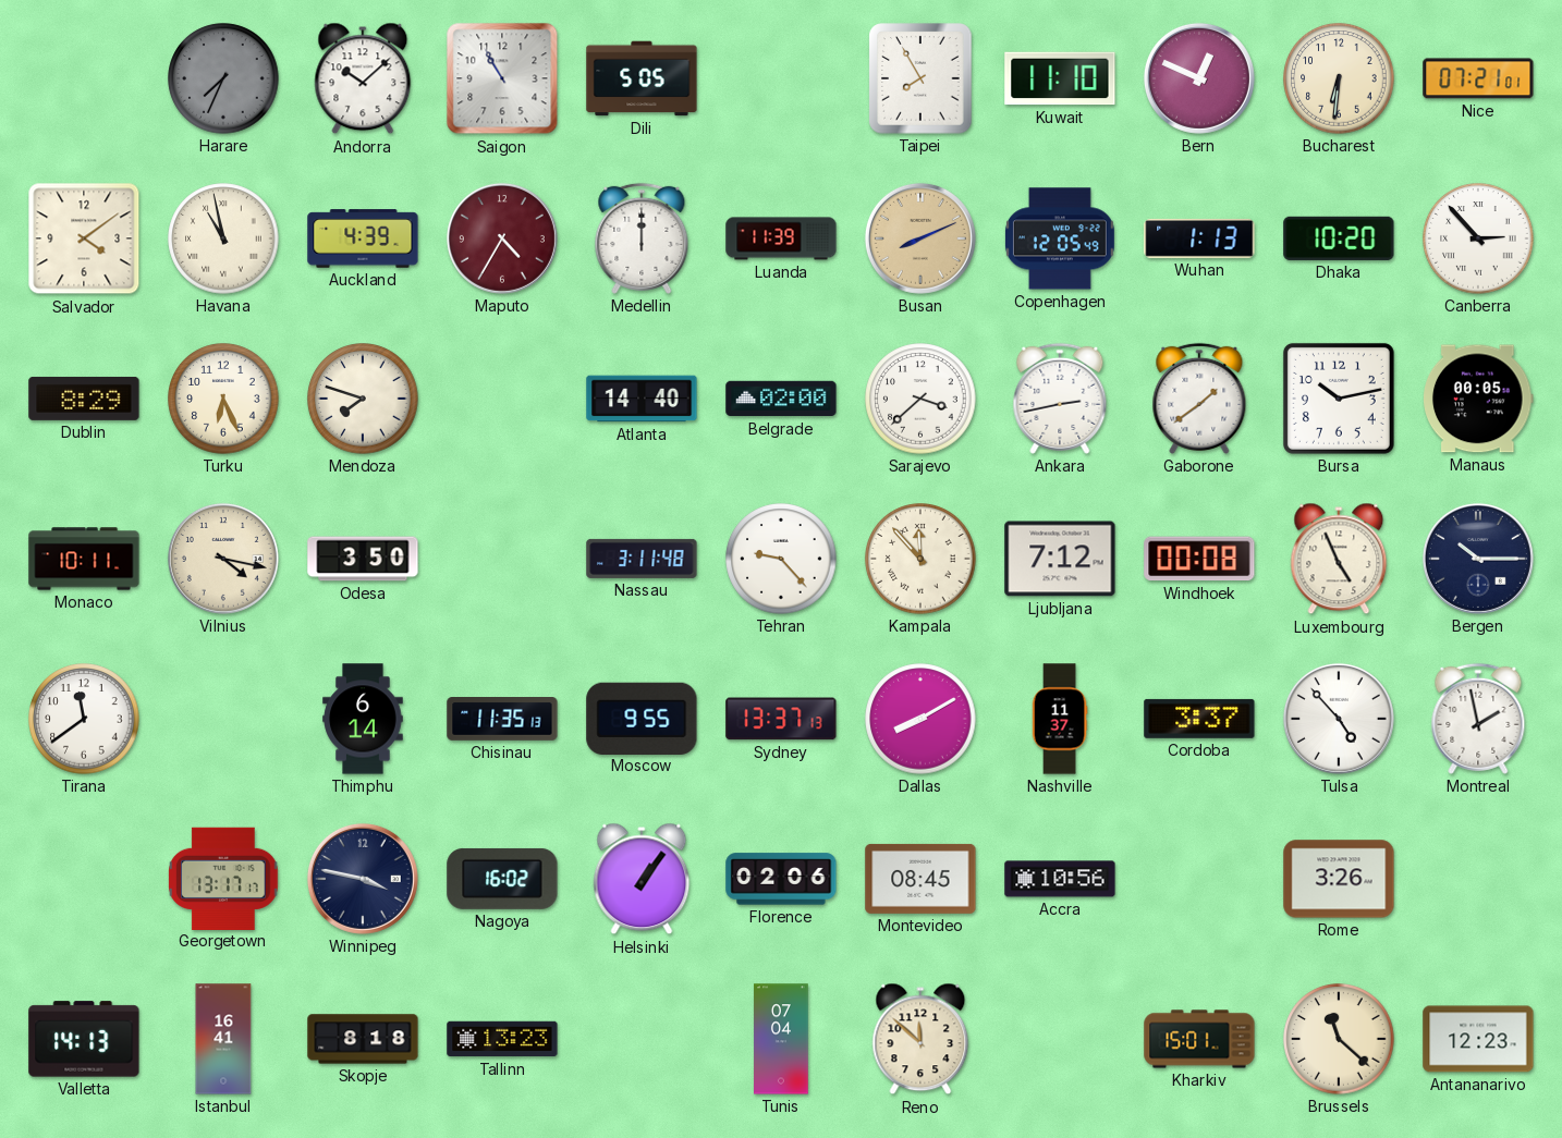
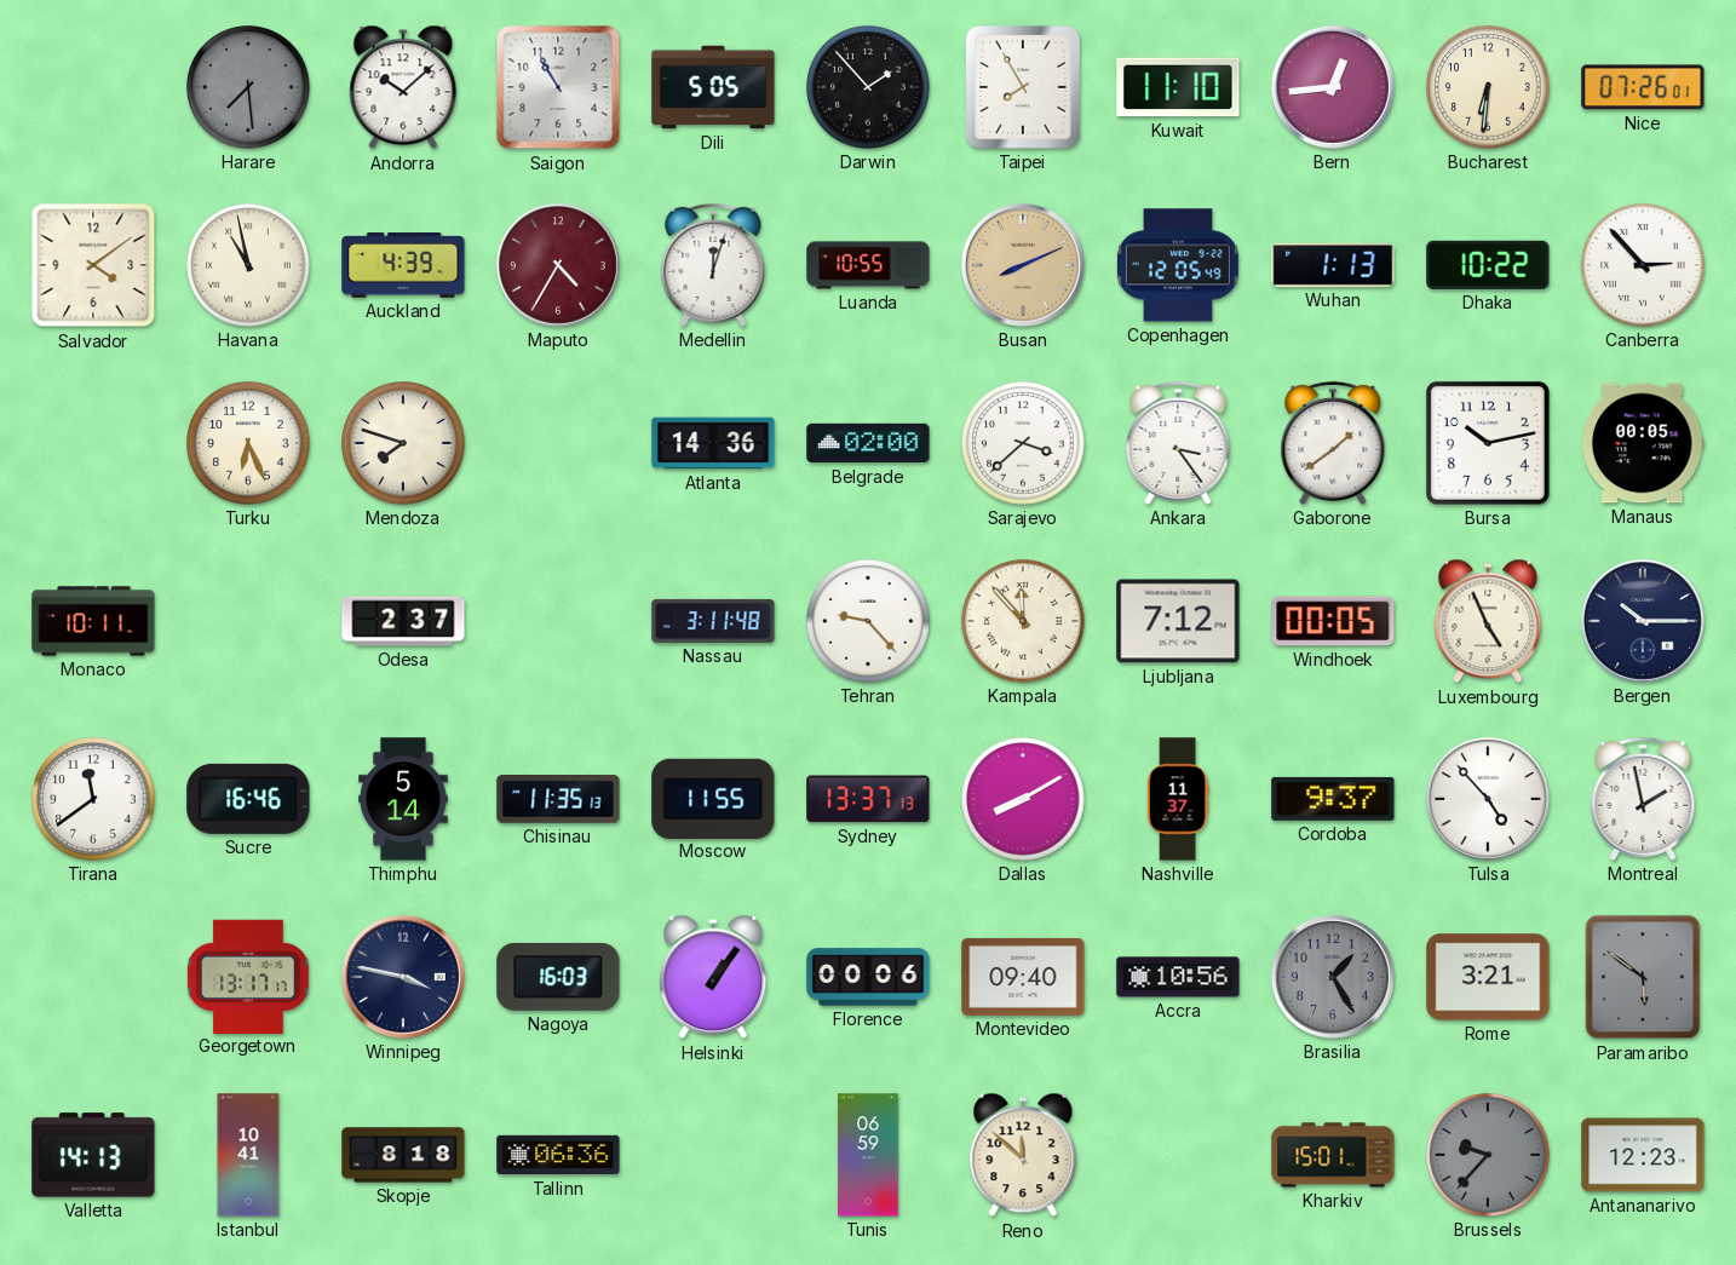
Harare: 7:34 -> 7:29
Darwin: none -> 1:53
Bern: 12:49 -> 12:44
Nice: 07:21 -> 07:26
Medellin: 12:00 -> 12:03
Luanda: 11:39 -> 10:55
Dhaka: 10:20 -> 10:22
Dublin: 8:29 -> none
Atlanta: 14:40 -> 14:36
Ankara: 2:43 -> 3:24
Vilnius: 4:17 -> none
Odesa: 3:50 -> 2:37
Windhoek: 00:08 -> 00:05
Sucre: none -> 16:46
Thimphu: 6:14 -> 5:14
Moscow: 9:55 -> 11:55
Cordoba: 3:37 -> 9:37
Nagoya: 16:02 -> 16:03
Florence: 02:06 -> 00:06
Montevideo: 08:45 -> 09:40
Brasilia: none -> 1:25
Rome: 3:26 -> 3:21
Paramaribo: none -> 5:51
Istanbul: 16:41 -> 10:41
Tallinn: 13:23 -> 06:36
Tunis: 07:04 -> 06:59
Brussels: 11:22 -> 9:37
Brussels dial: cream -> grey
